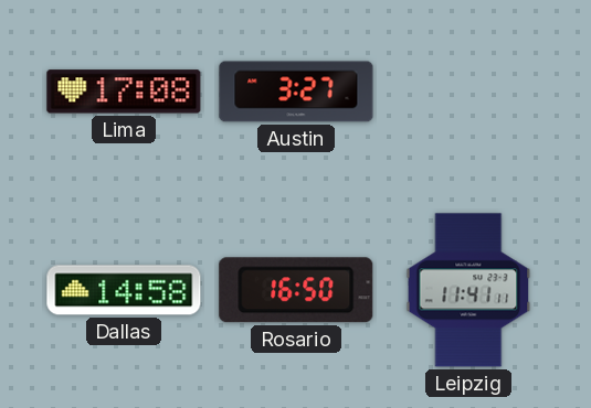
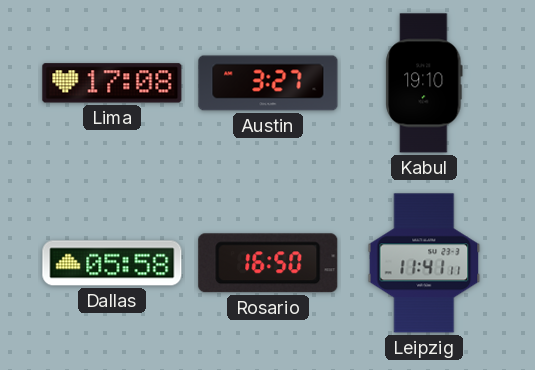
Kabul: none -> 19:10
Dallas: 14:58 -> 05:58
